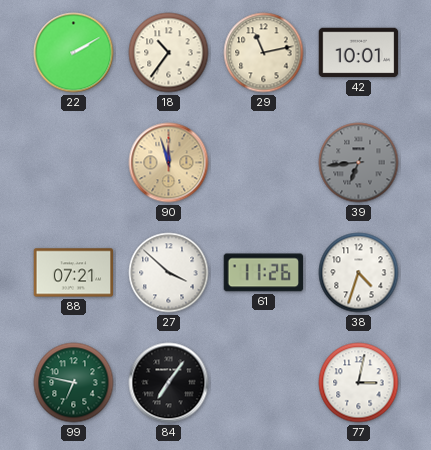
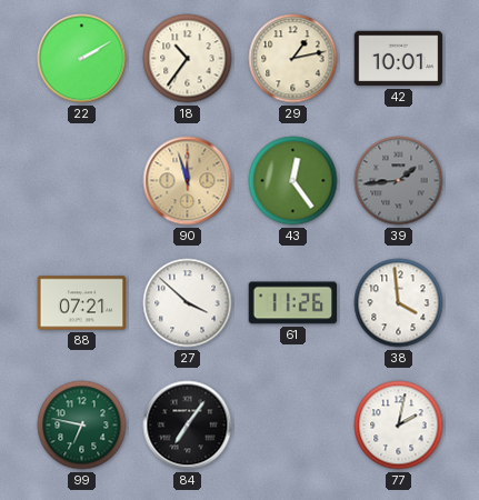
29: 11:13 -> 1:13
43: none -> 12:24
39: 6:44 -> 1:44
38: 4:33 -> 3:59
77: 3:02 -> 2:02
